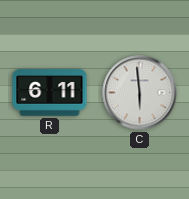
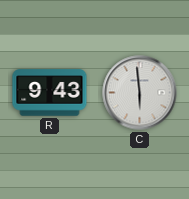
R: 6:11 -> 9:43
